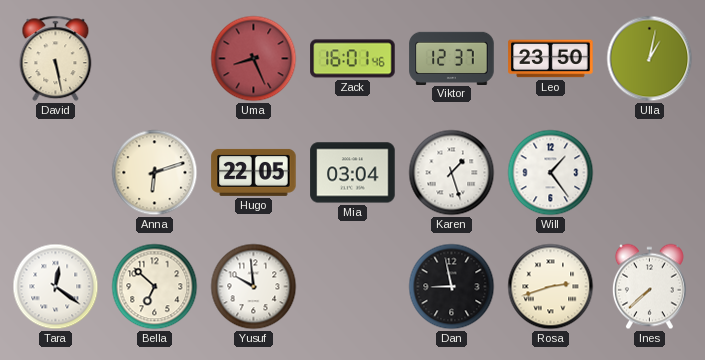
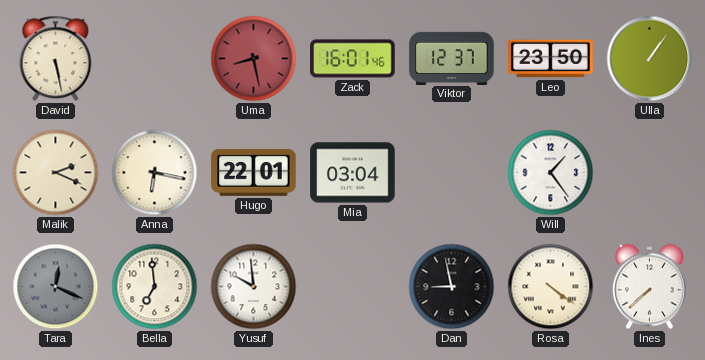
Uma: 8:26 -> 8:28
Ulla: 1:02 -> 1:06
Malik: none -> 2:19
Anna: 6:12 -> 6:17
Hugo: 22:05 -> 22:01
Karen: 1:27 -> none
Tara: 12:21 -> 12:19
Tara dial: white -> grey
Bella: 6:52 -> 6:59
Rosa: 2:42 -> 4:21
